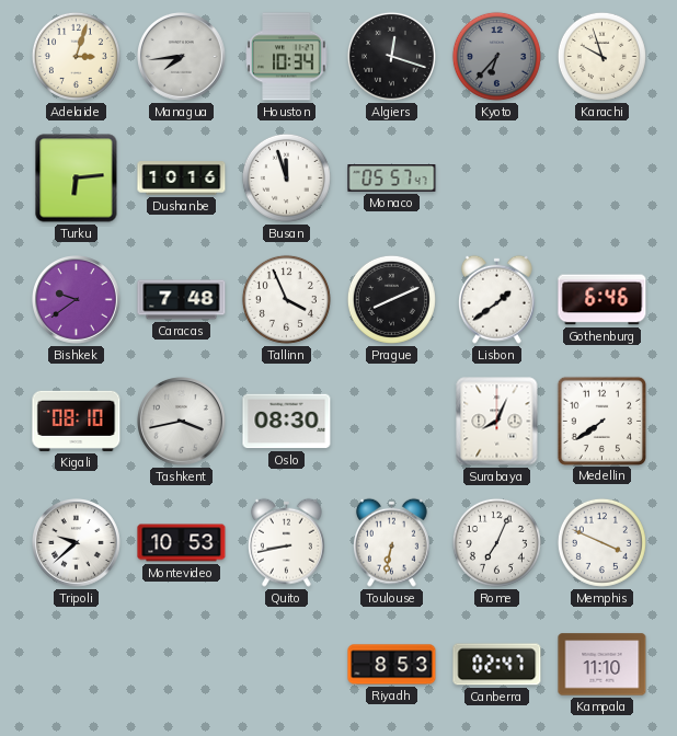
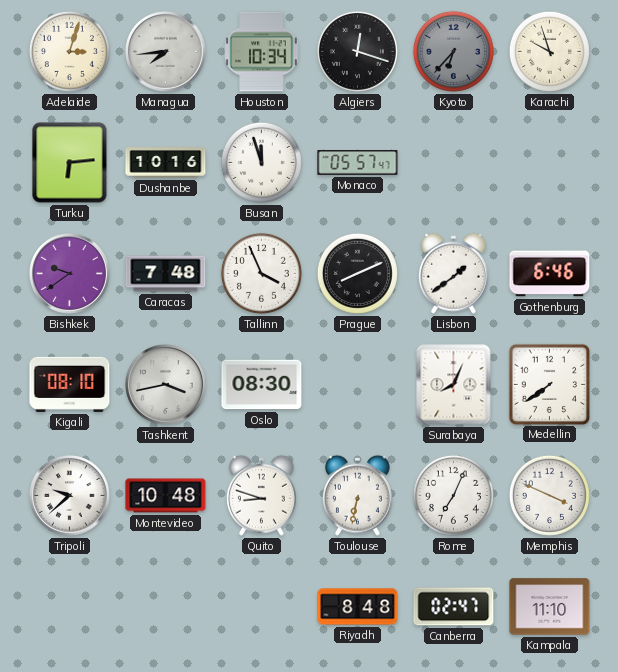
Montevideo: 10:53 -> 10:48
Quito: 8:43 -> 8:48
Riyadh: 8:53 -> 8:48
